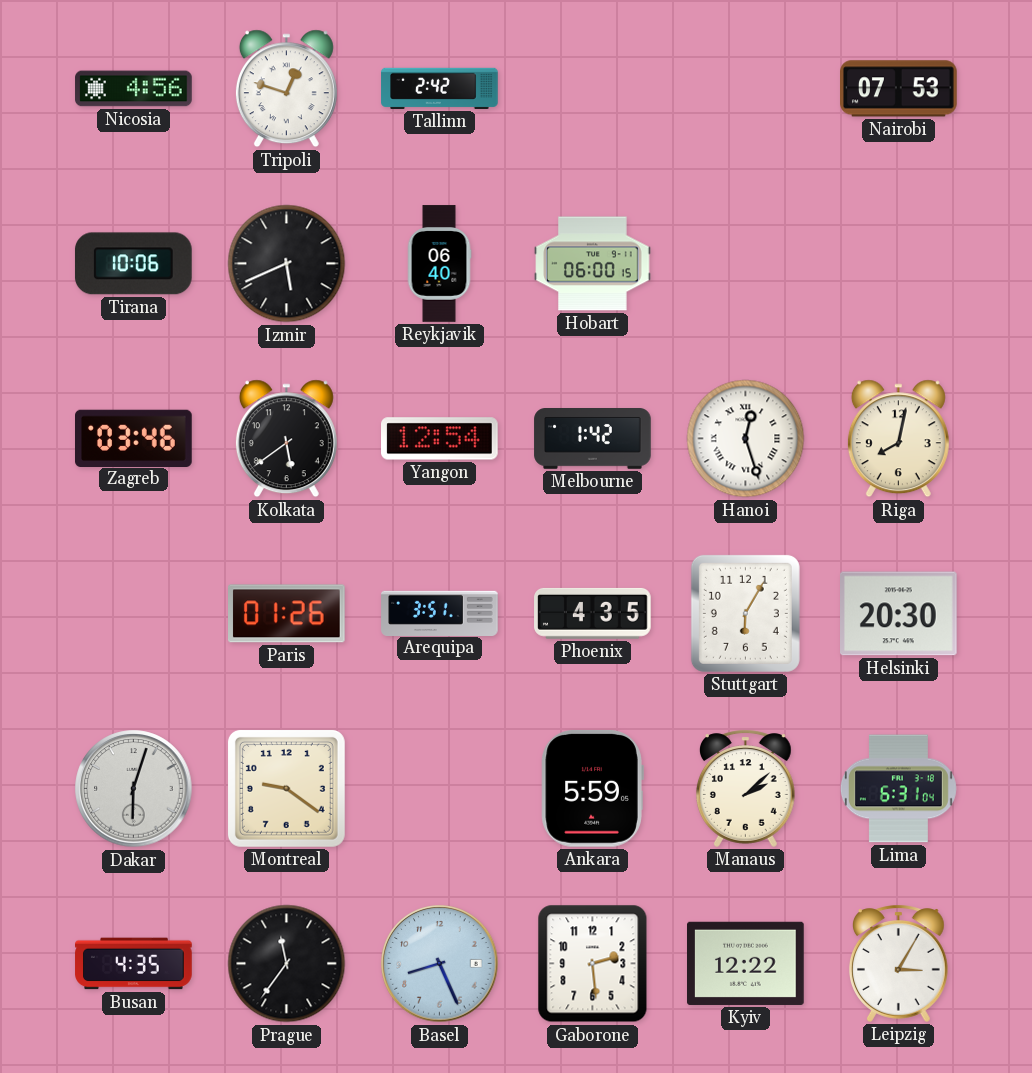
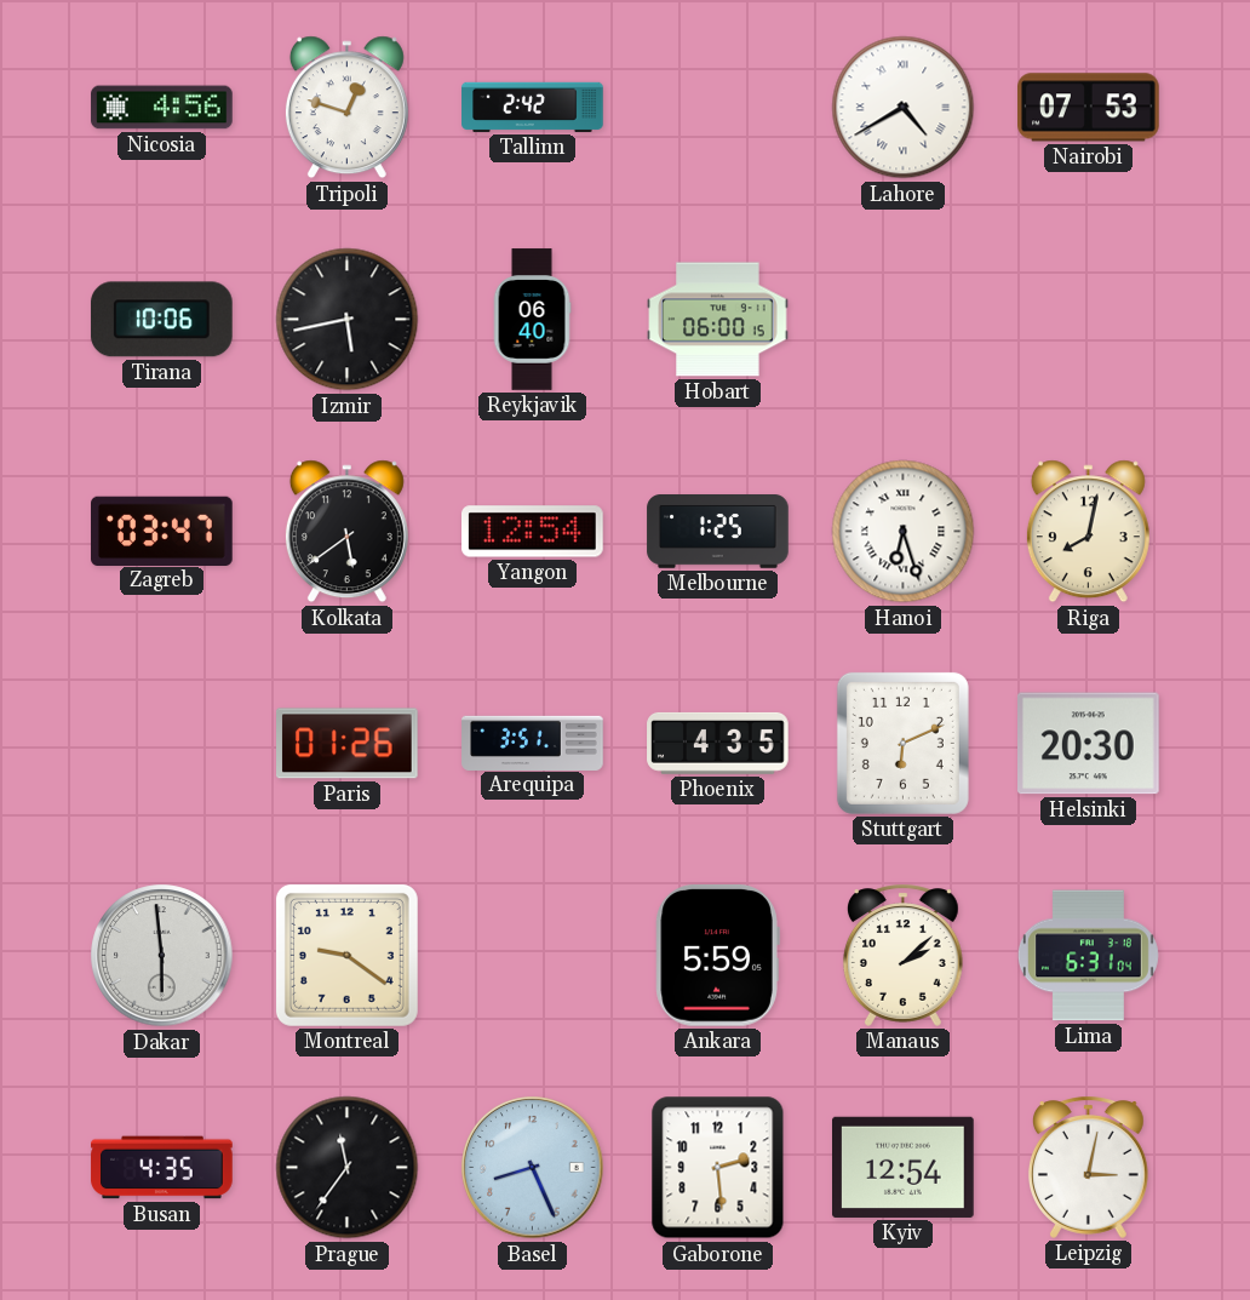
Lahore: none -> 4:40
Izmir: 5:41 -> 5:43
Zagreb: 03:46 -> 03:47
Melbourne: 1:42 -> 1:25
Hanoi: 12:27 -> 6:27
Stuttgart: 6:05 -> 6:11
Dakar: 6:03 -> 5:59
Kyiv: 12:22 -> 12:54
Leipzig: 3:05 -> 3:02
